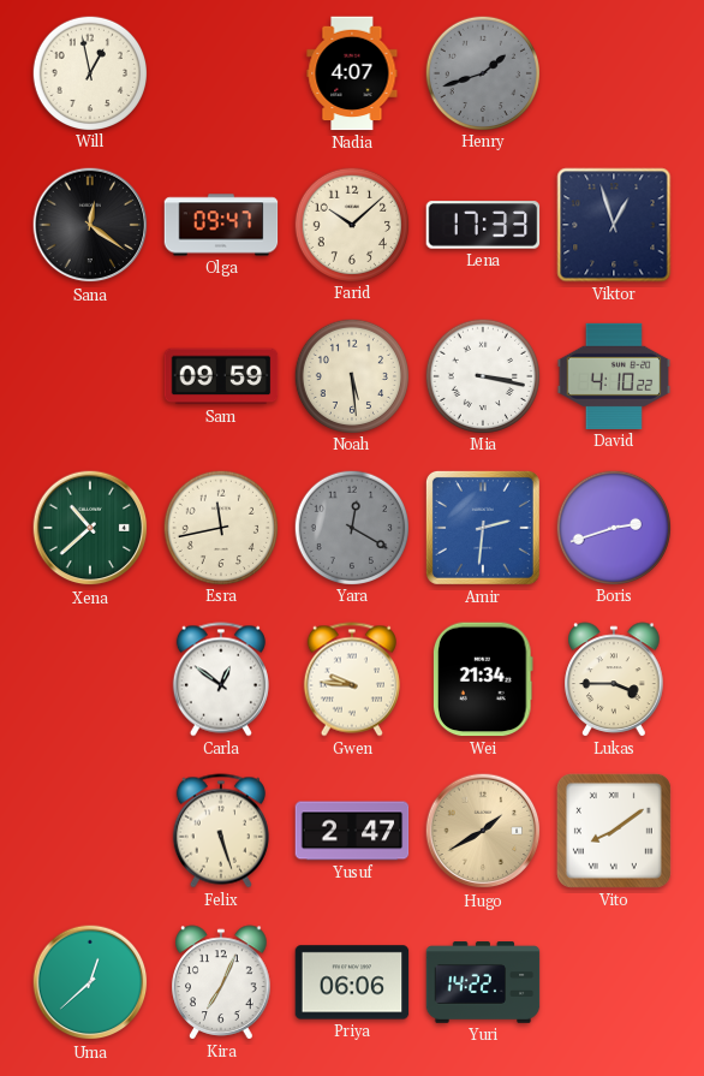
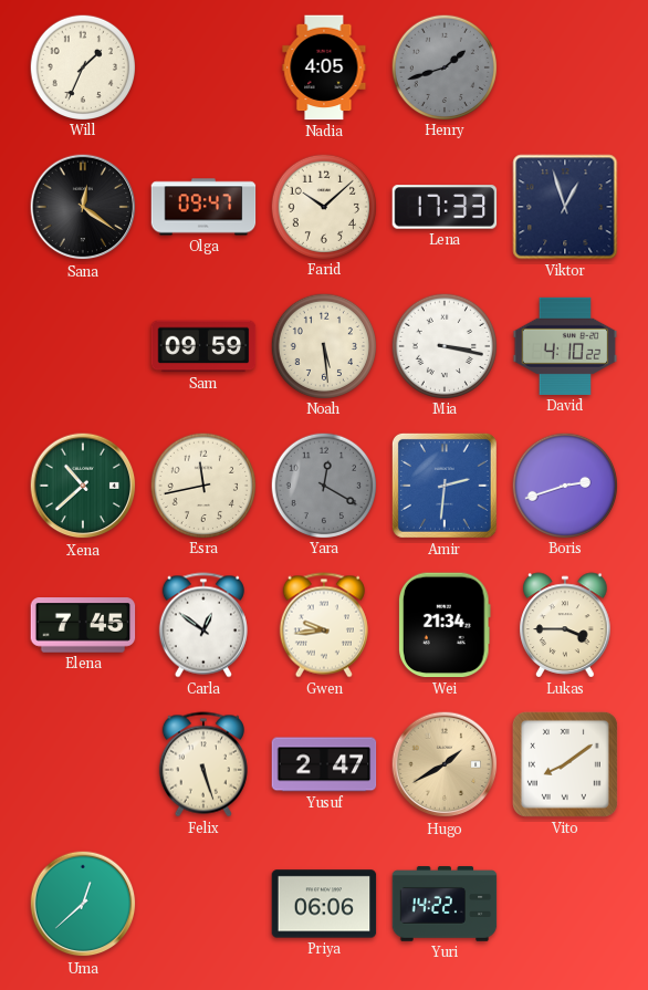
Will: 12:58 -> 1:34
Nadia: 4:07 -> 4:05
Elena: none -> 7:45
Gwen: 9:46 -> 9:44
Kira: 7:04 -> none
